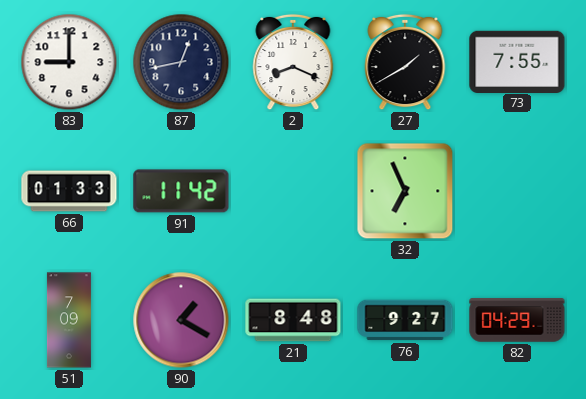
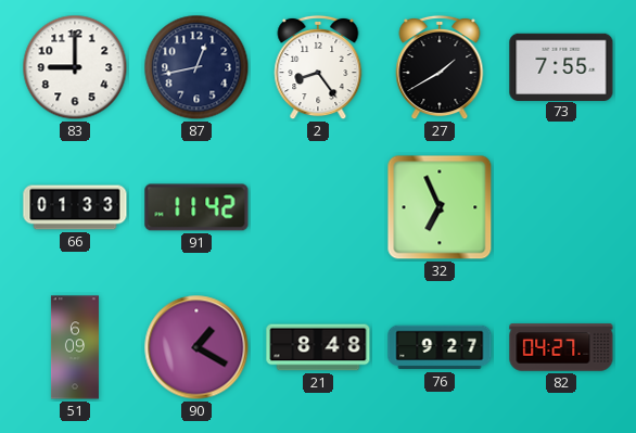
2: 8:19 -> 8:24
51: 7:09 -> 6:09
82: 04:29 -> 04:27
